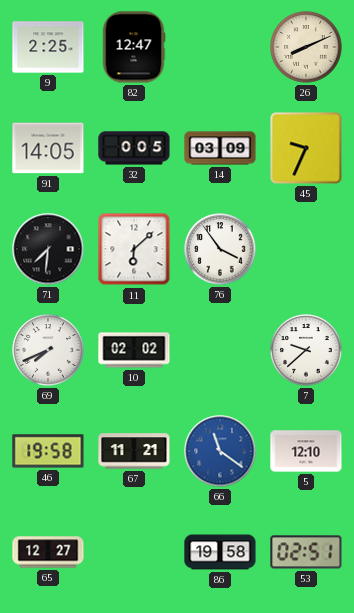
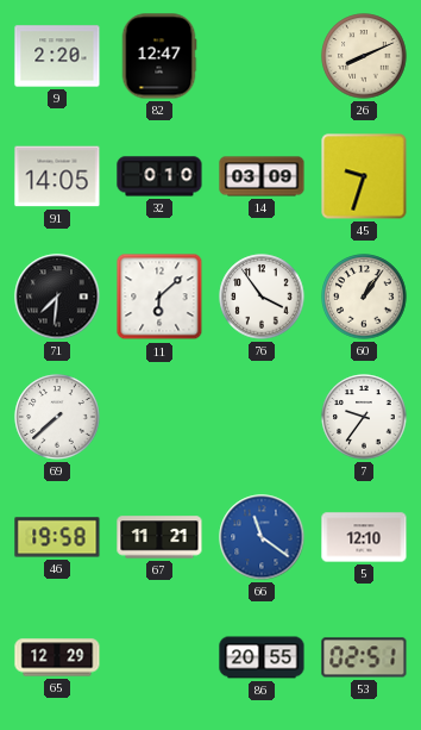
9: 2:25 -> 2:20
32: 0:05 -> 0:10
45: 9:34 -> 9:33
60: none -> 1:06
69: 7:41 -> 7:38
10: 02:02 -> none
7: 9:38 -> 9:36
65: 12:27 -> 12:29
86: 19:58 -> 20:55
